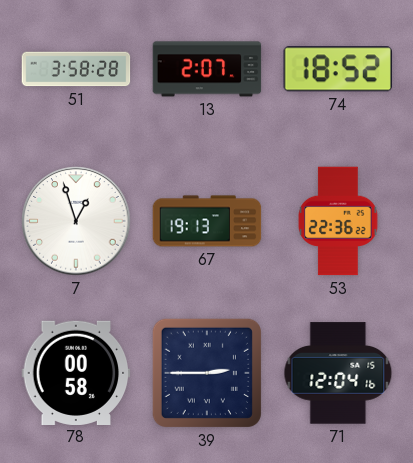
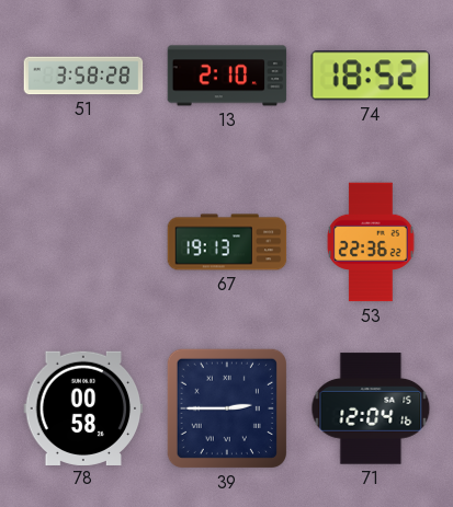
13: 2:07 -> 2:10
7: 12:57 -> none
